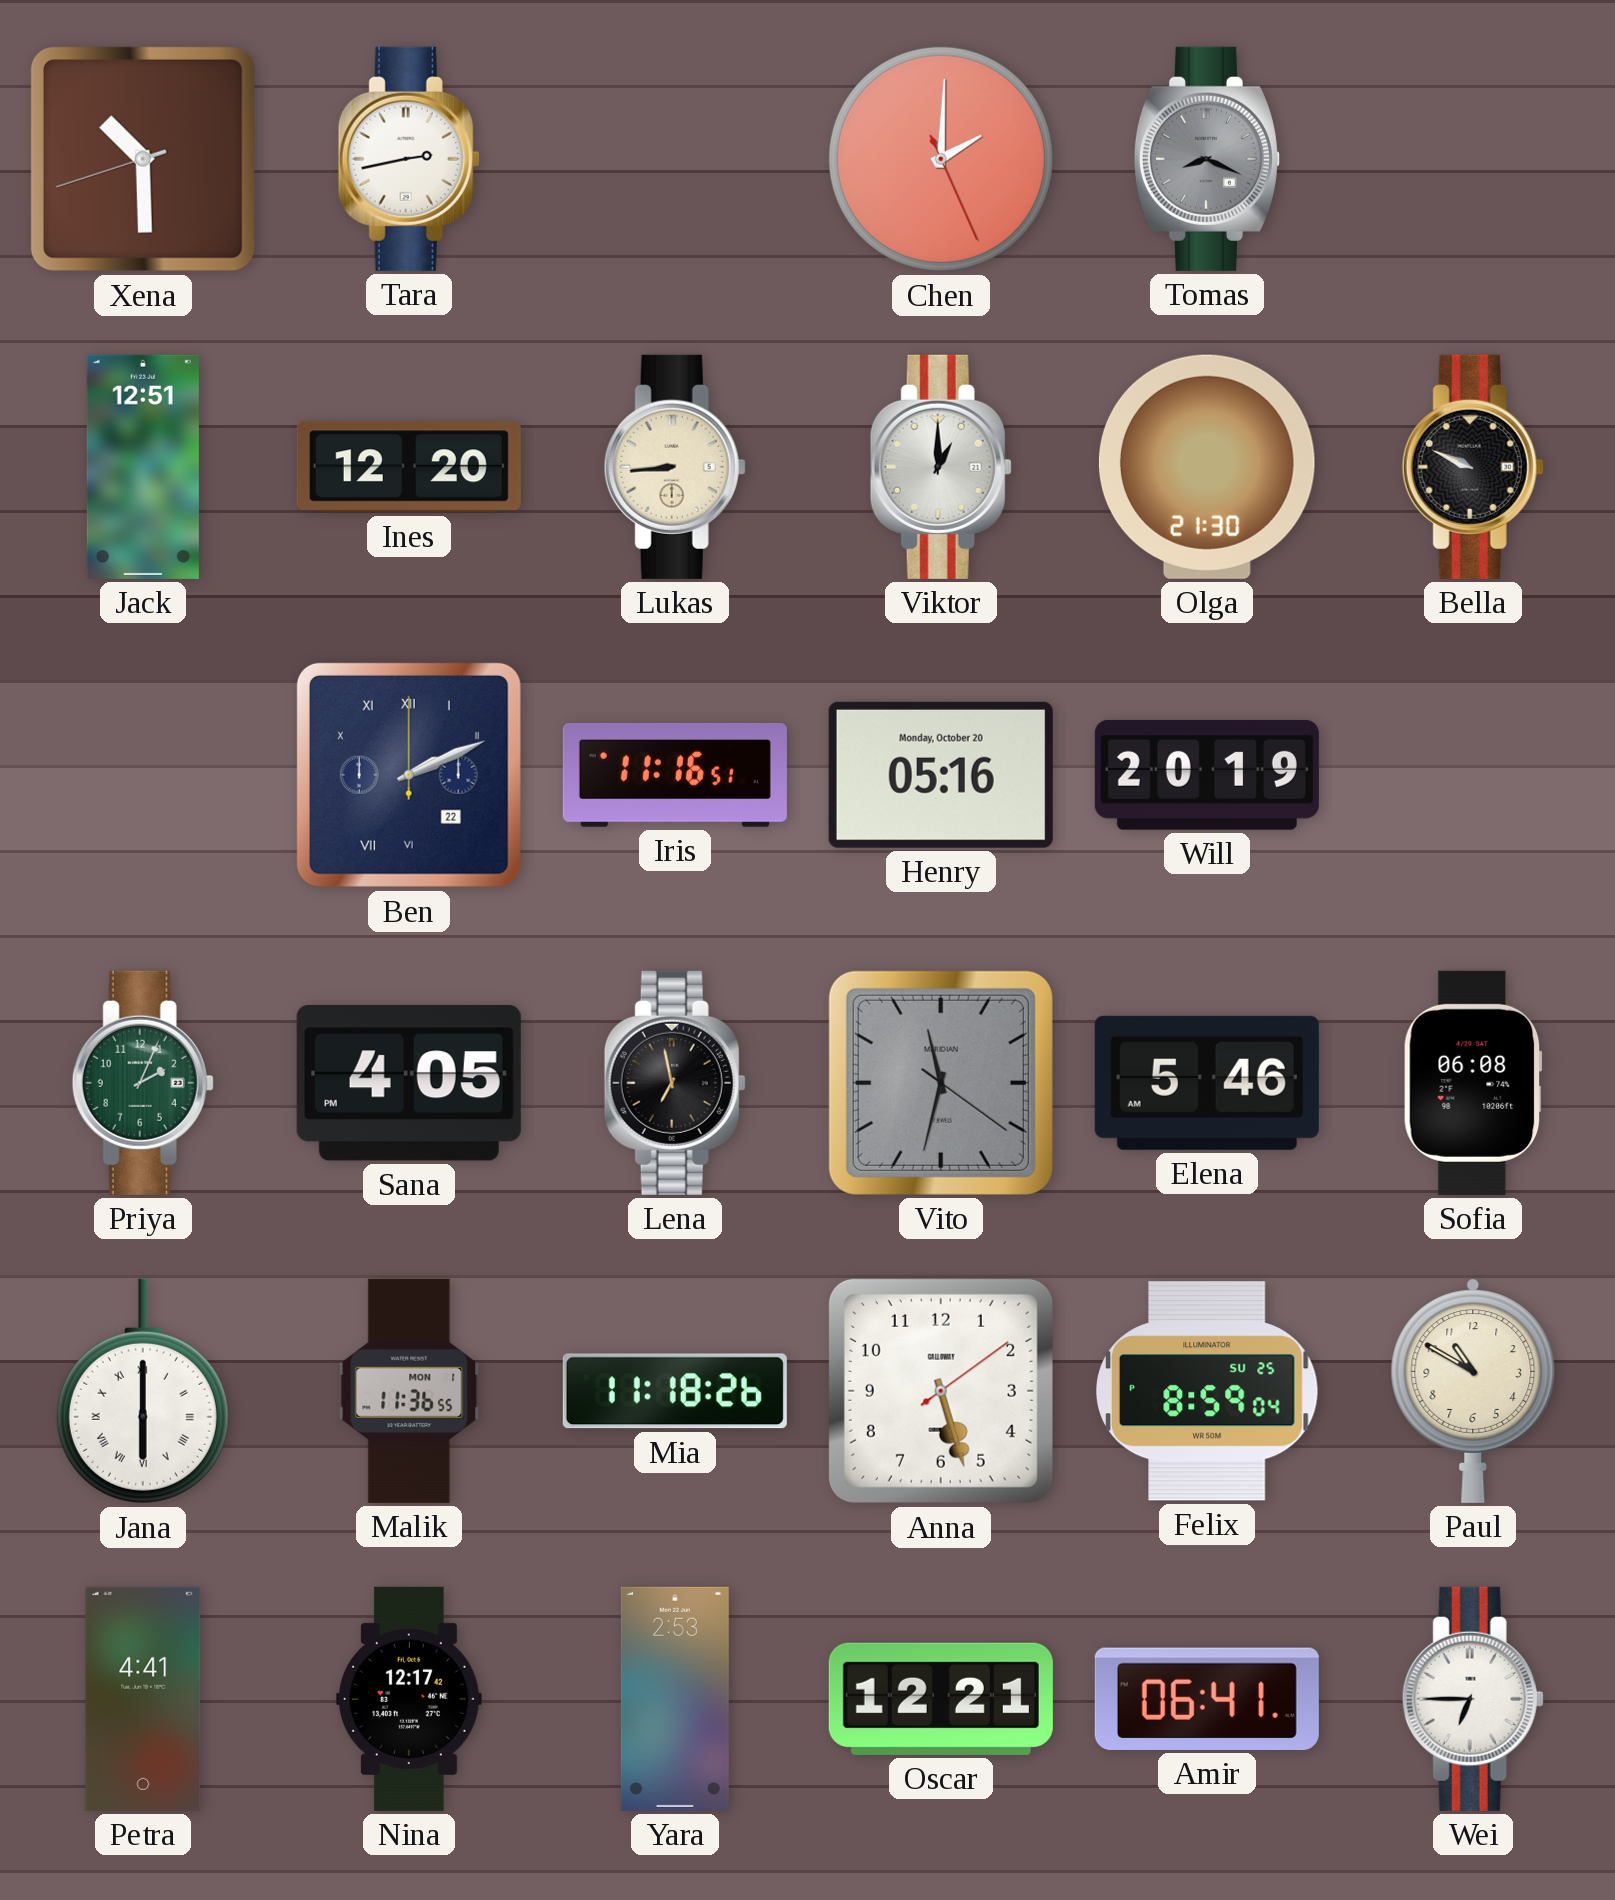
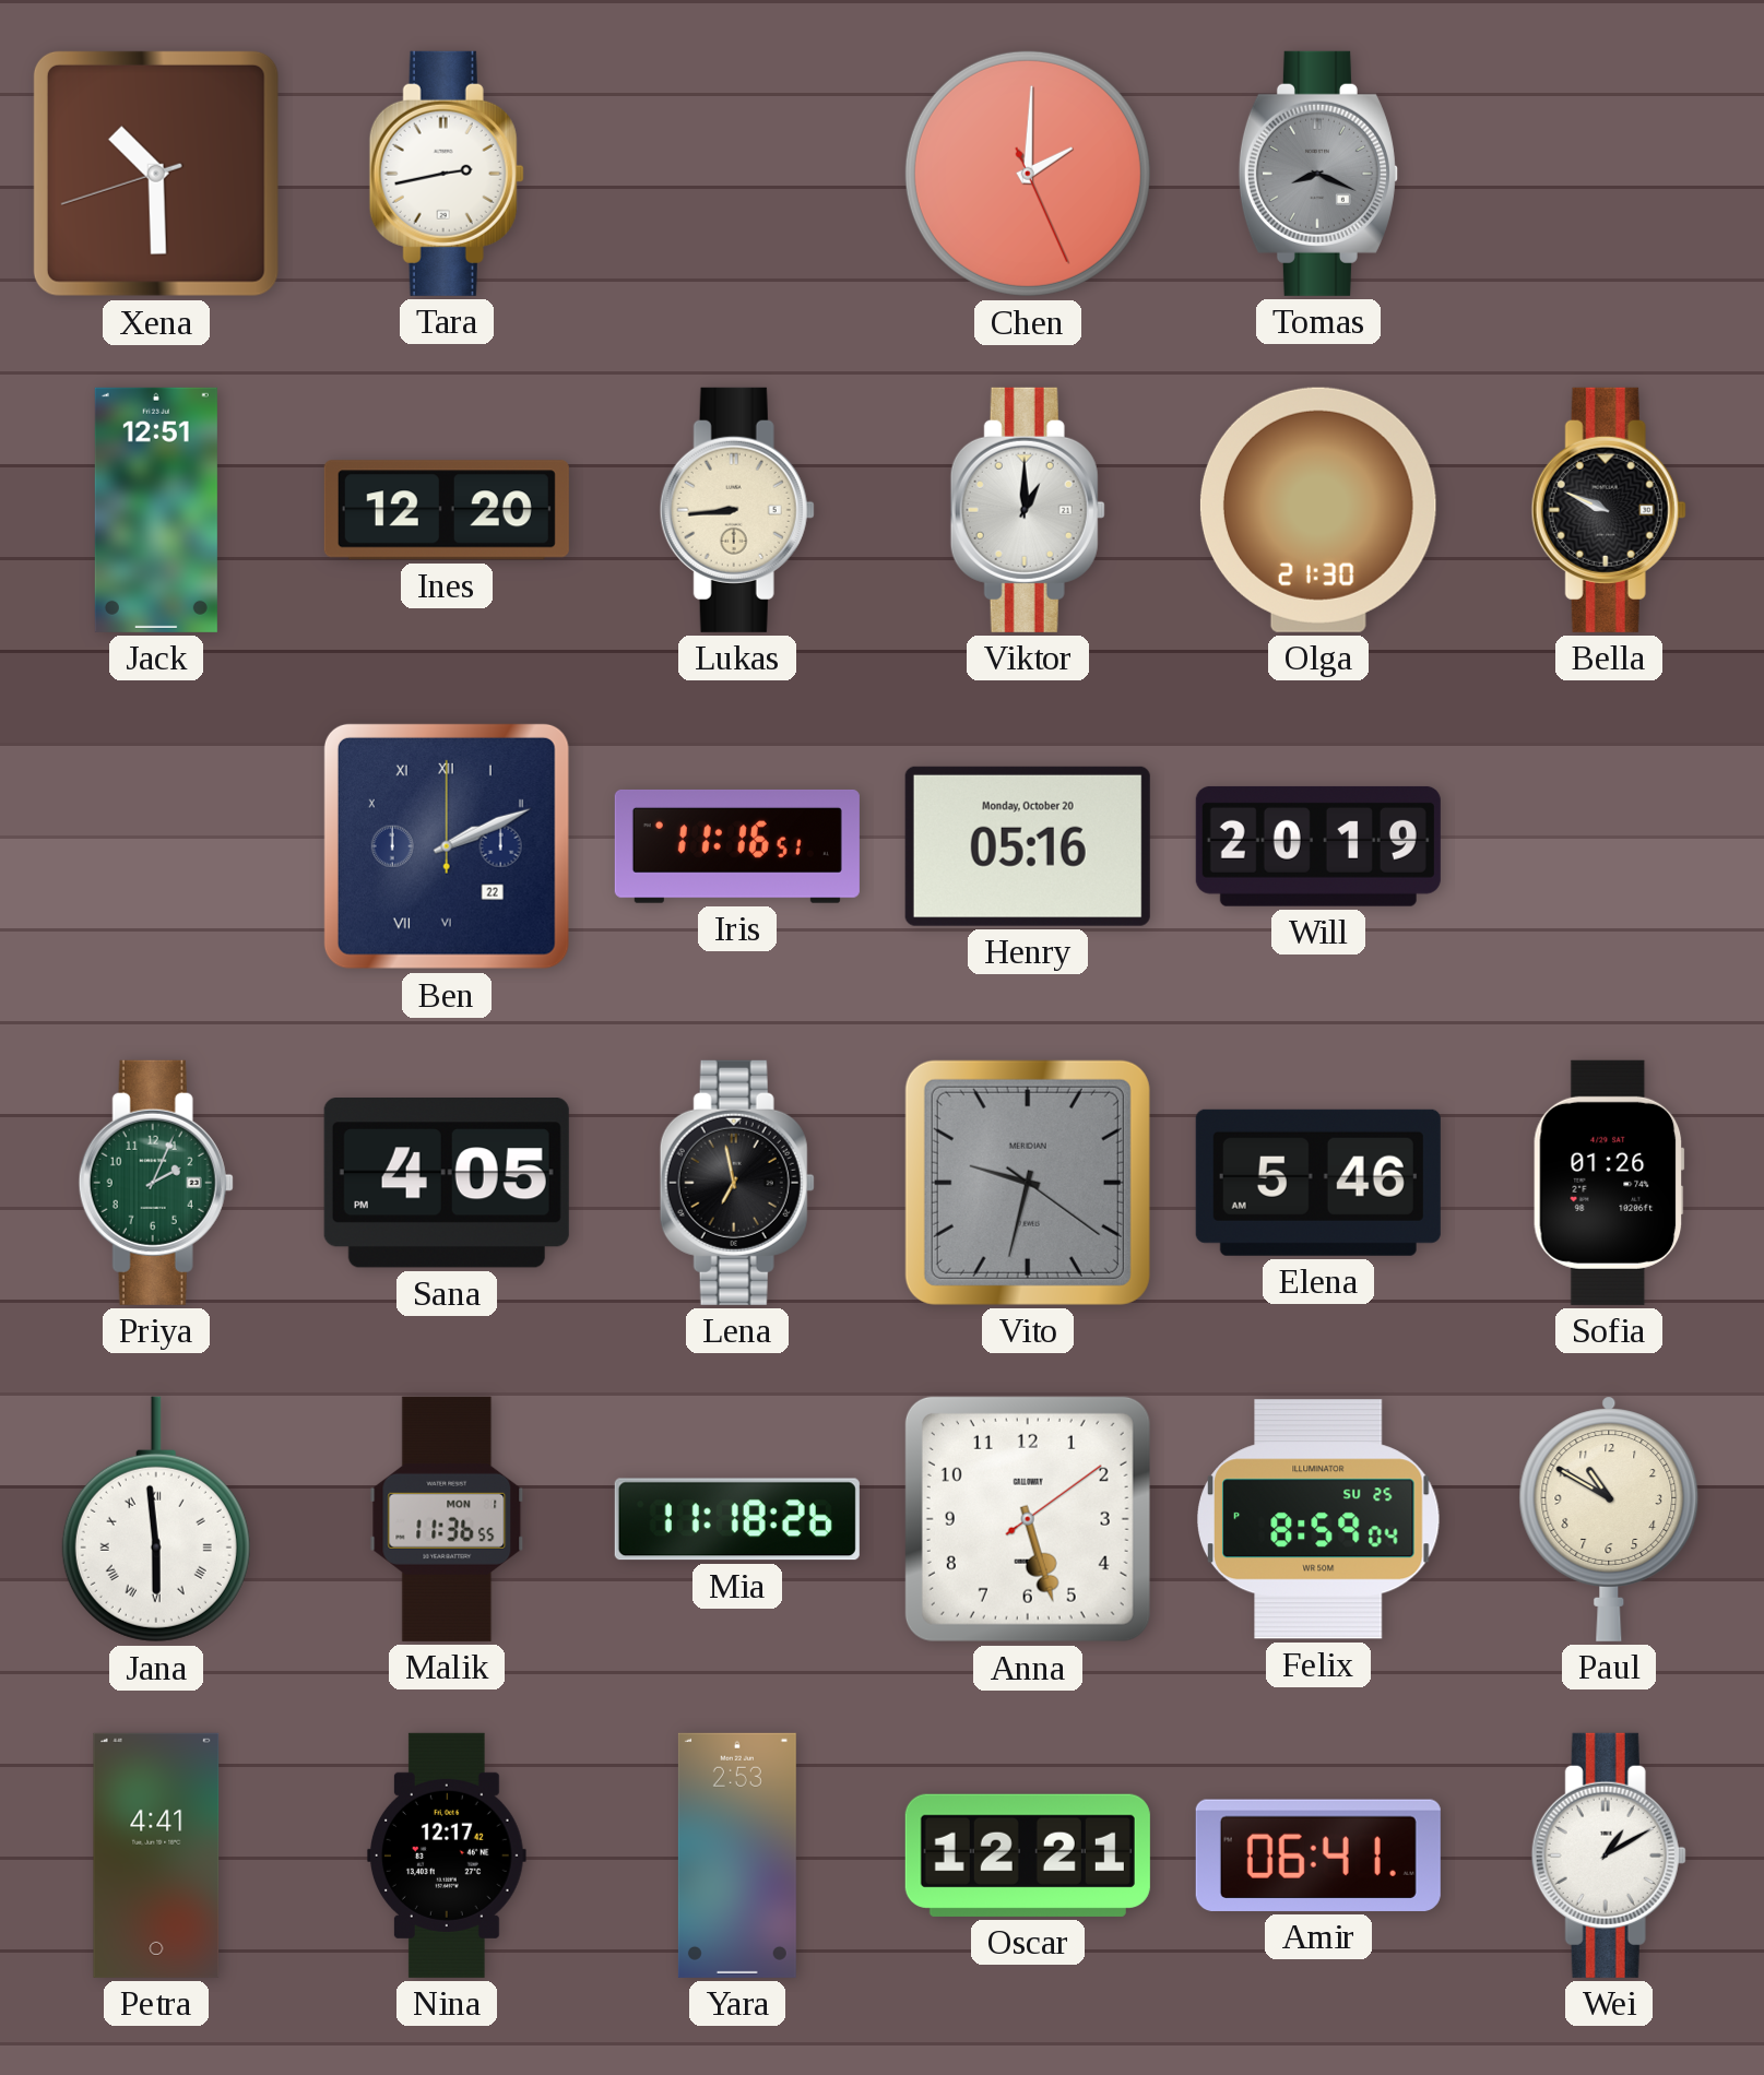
Vito: 11:32 -> 9:32
Sofia: 06:08 -> 01:26
Jana: 6:00 -> 5:59
Wei: 6:45 -> 1:10
